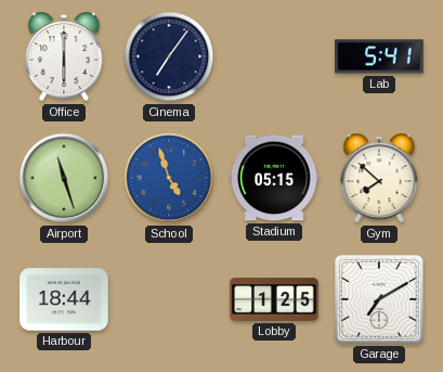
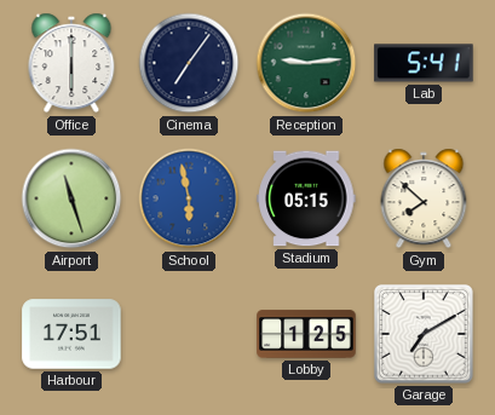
Reception: none -> 9:14
School: 4:57 -> 5:58
Harbour: 18:44 -> 17:51
